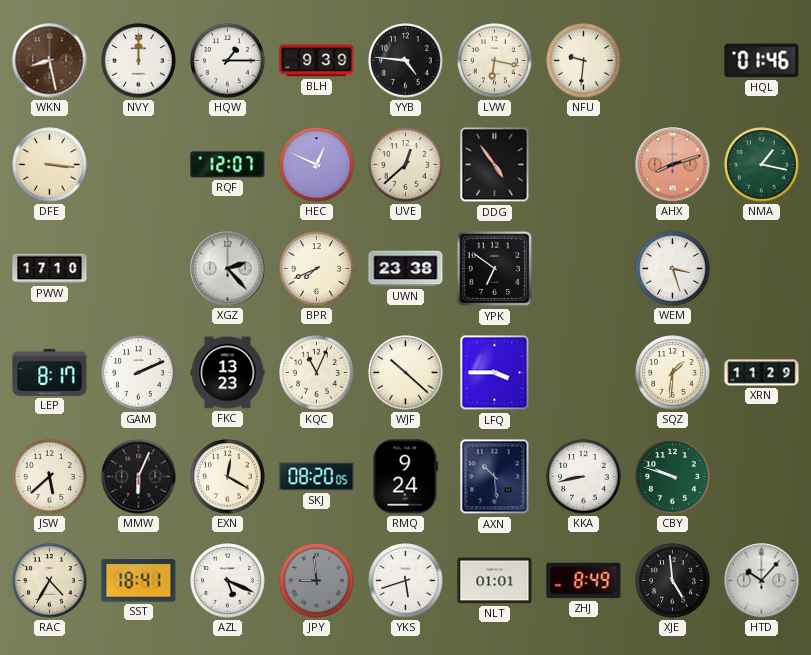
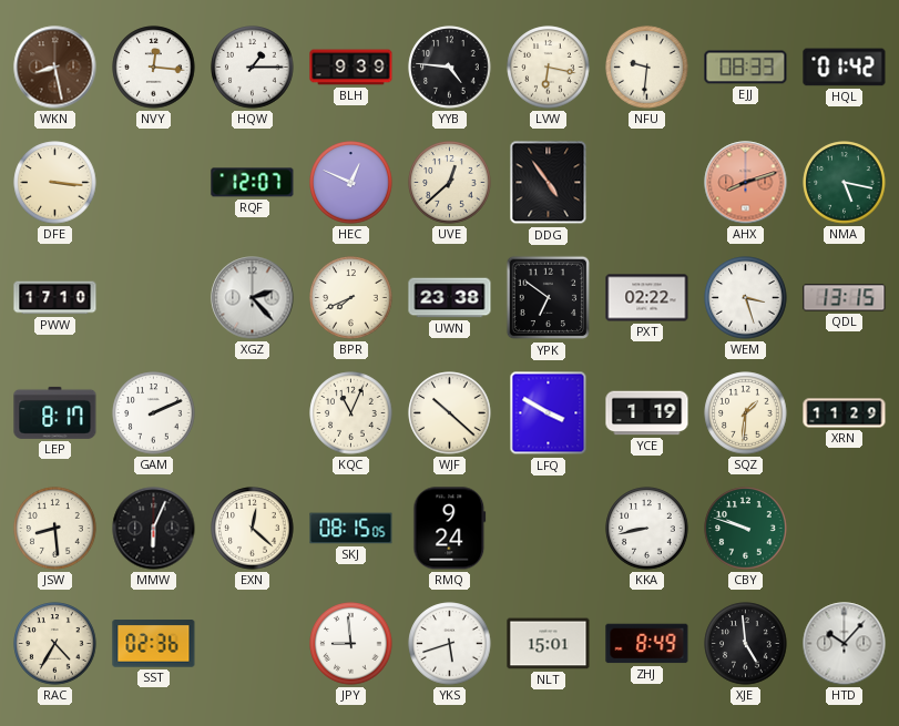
NVY: 12:00 -> 12:16
EJJ: none -> 08:33
HQL: 01:46 -> 01:42
NMA: 1:17 -> 5:17
PXT: none -> 02:22
QDL: none -> 13:15
FKC: 13:23 -> none
LFQ: 3:45 -> 3:50
YCE: none -> 1:19
JSW: 5:38 -> 8:29
EXN: 12:20 -> 12:22
SKJ: 08:20 -> 08:15
AXN: 10:29 -> none
SST: 18:41 -> 02:36
AZL: 5:19 -> none
JPY dial: grey -> white
NLT: 01:01 -> 15:01
